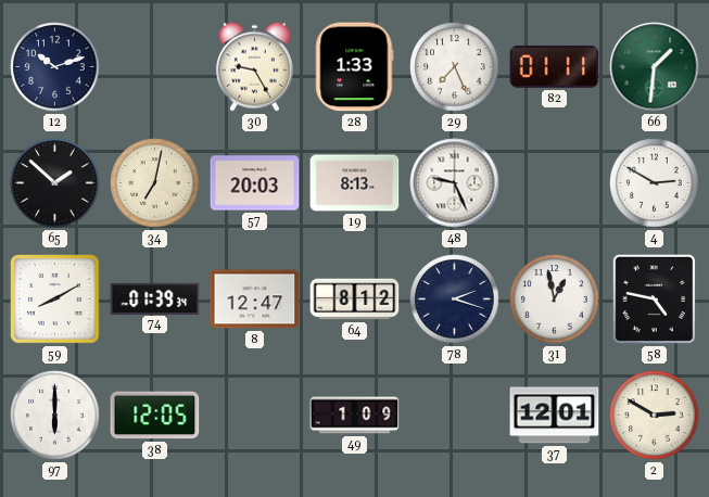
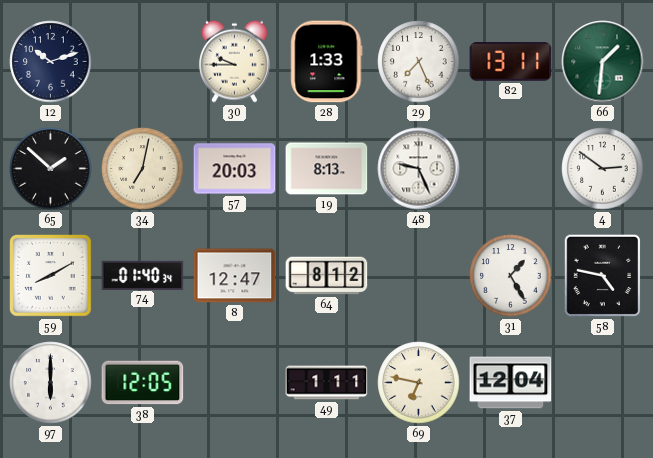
30: 9:25 -> 9:45
82: 01:11 -> 13:11
4: 2:50 -> 2:51
74: 01:39 -> 01:40
78: 2:18 -> none
31: 12:58 -> 1:25
49: 1:09 -> 1:11
69: none -> 6:47
37: 12:01 -> 12:04
2: 2:50 -> none
